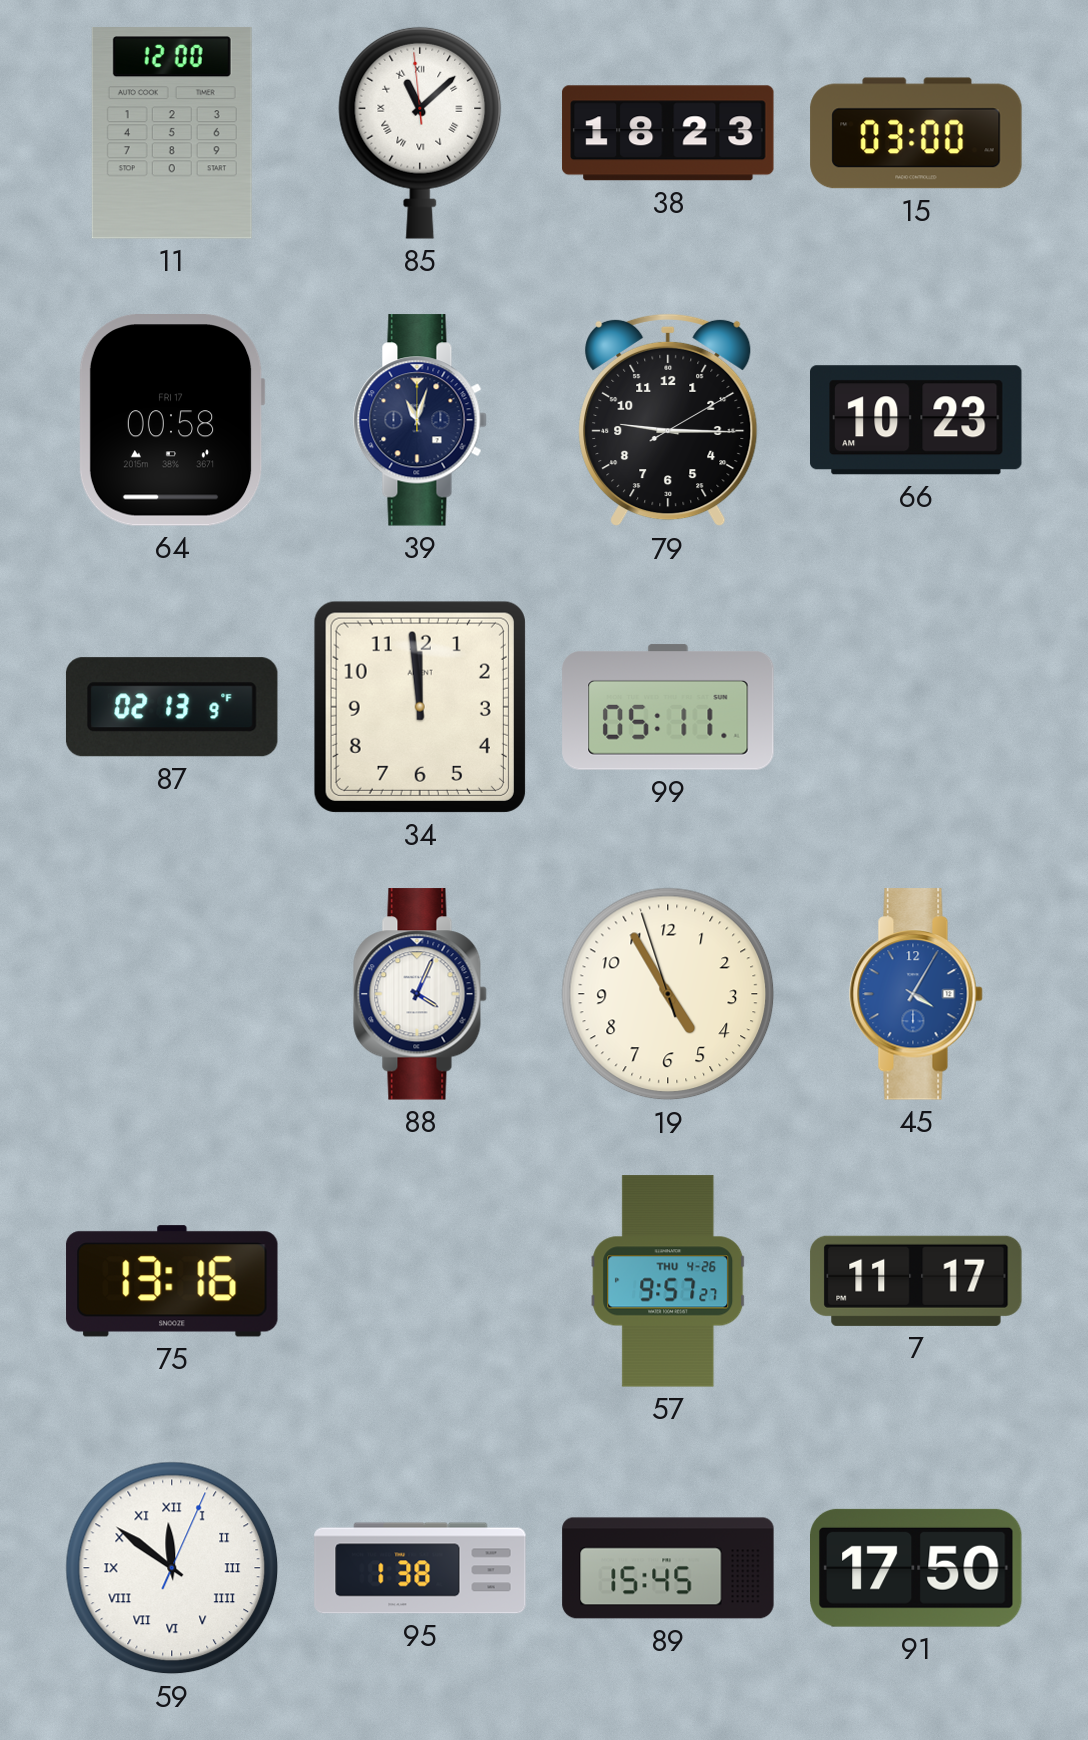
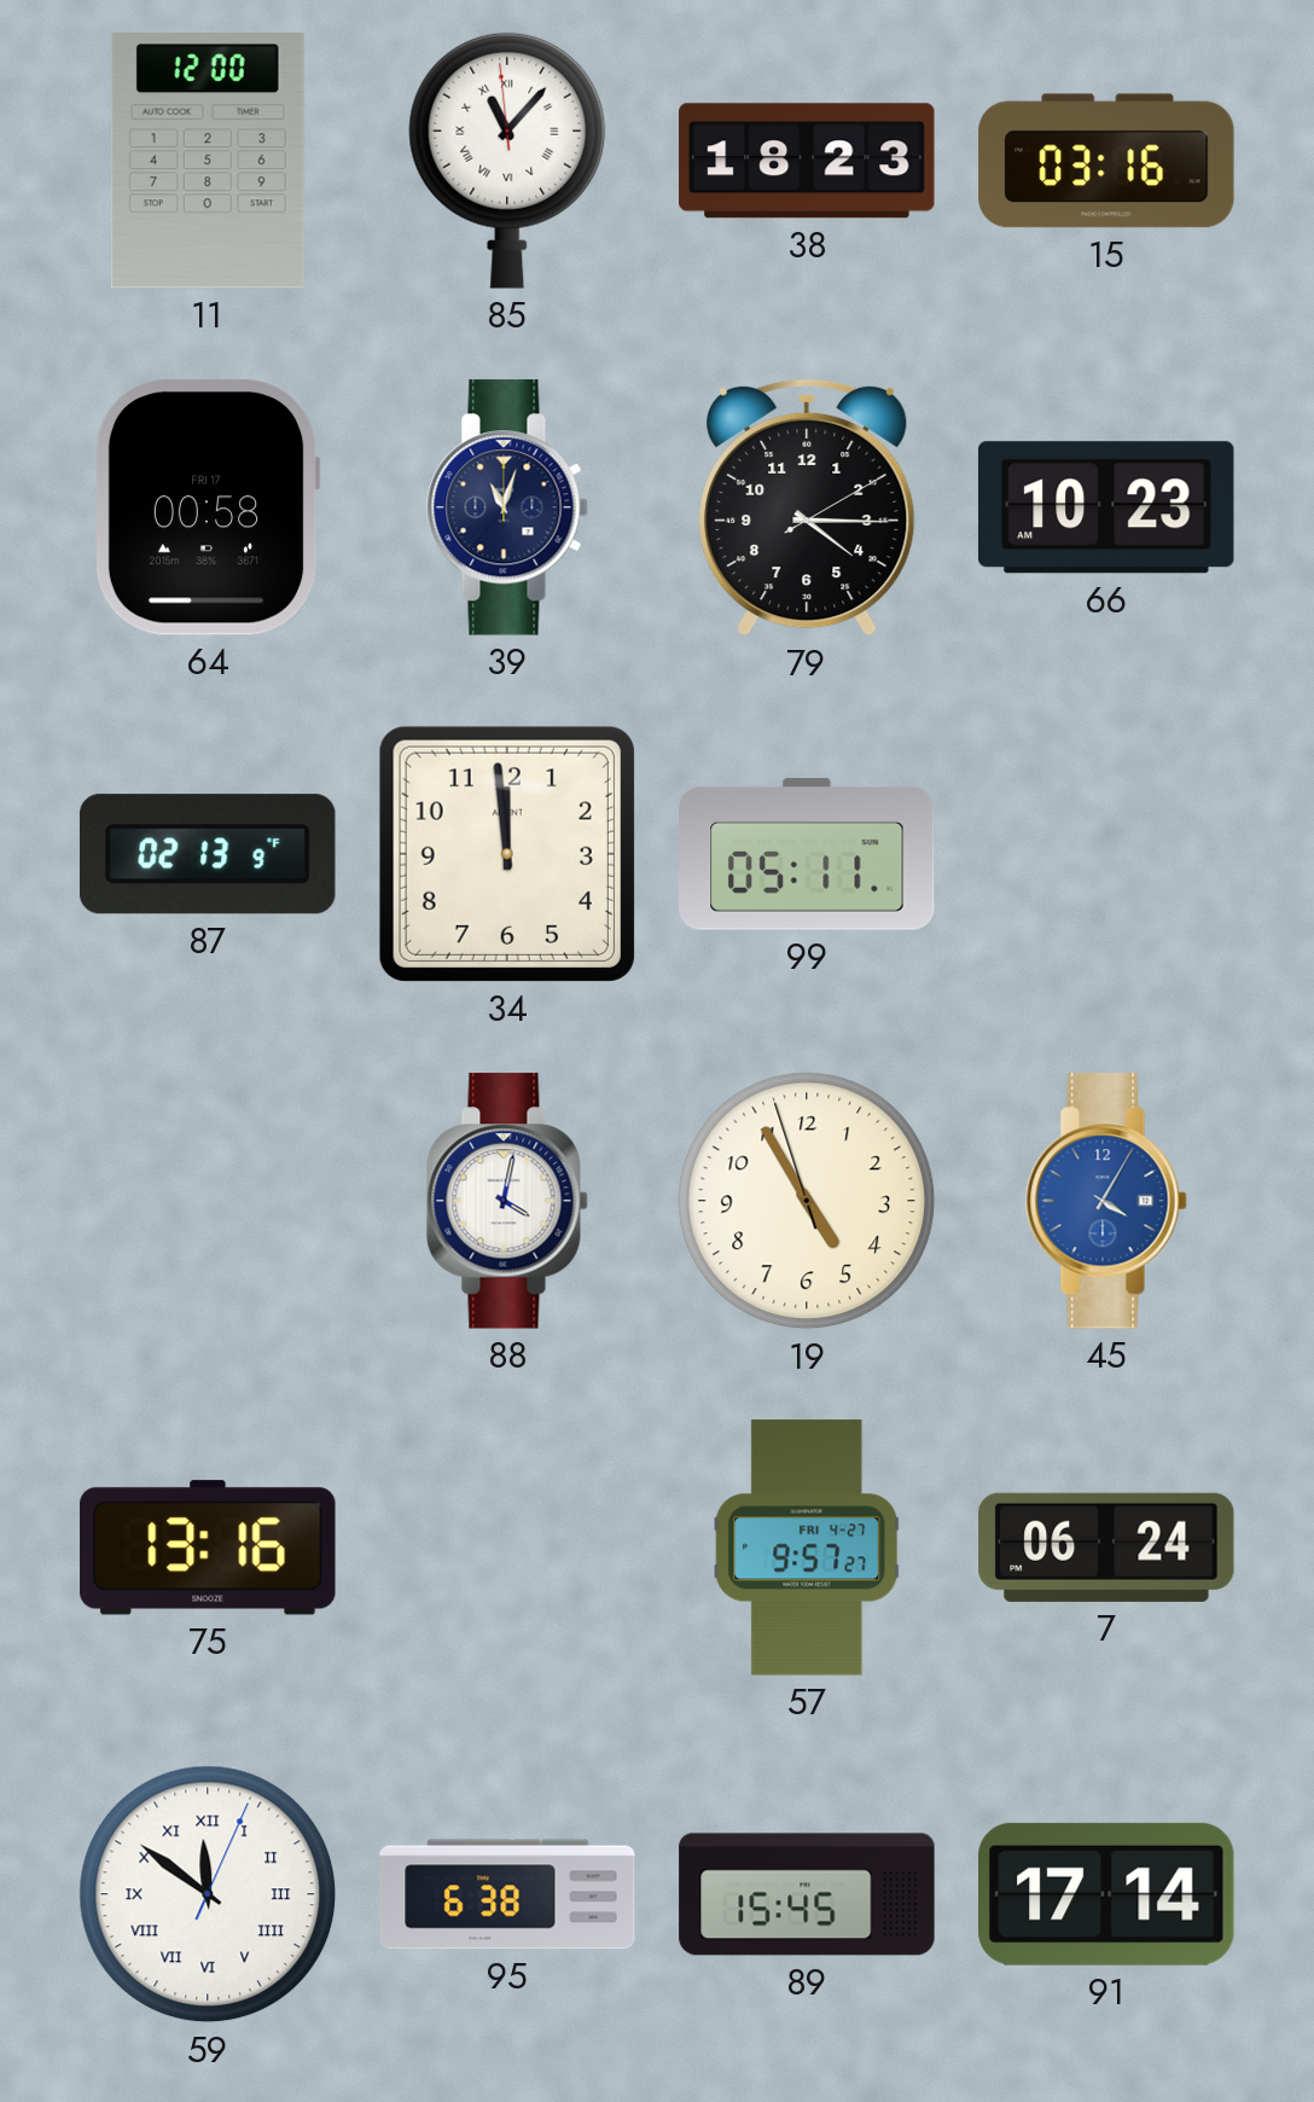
85: 11:07 -> 11:06
15: 03:00 -> 03:16
79: 9:15 -> 4:15
88: 4:04 -> 4:02
57 date: THU 4-26 -> FRI 4-27
7: 11:17 -> 06:24
95: 1:38 -> 6:38
91: 17:50 -> 17:14
